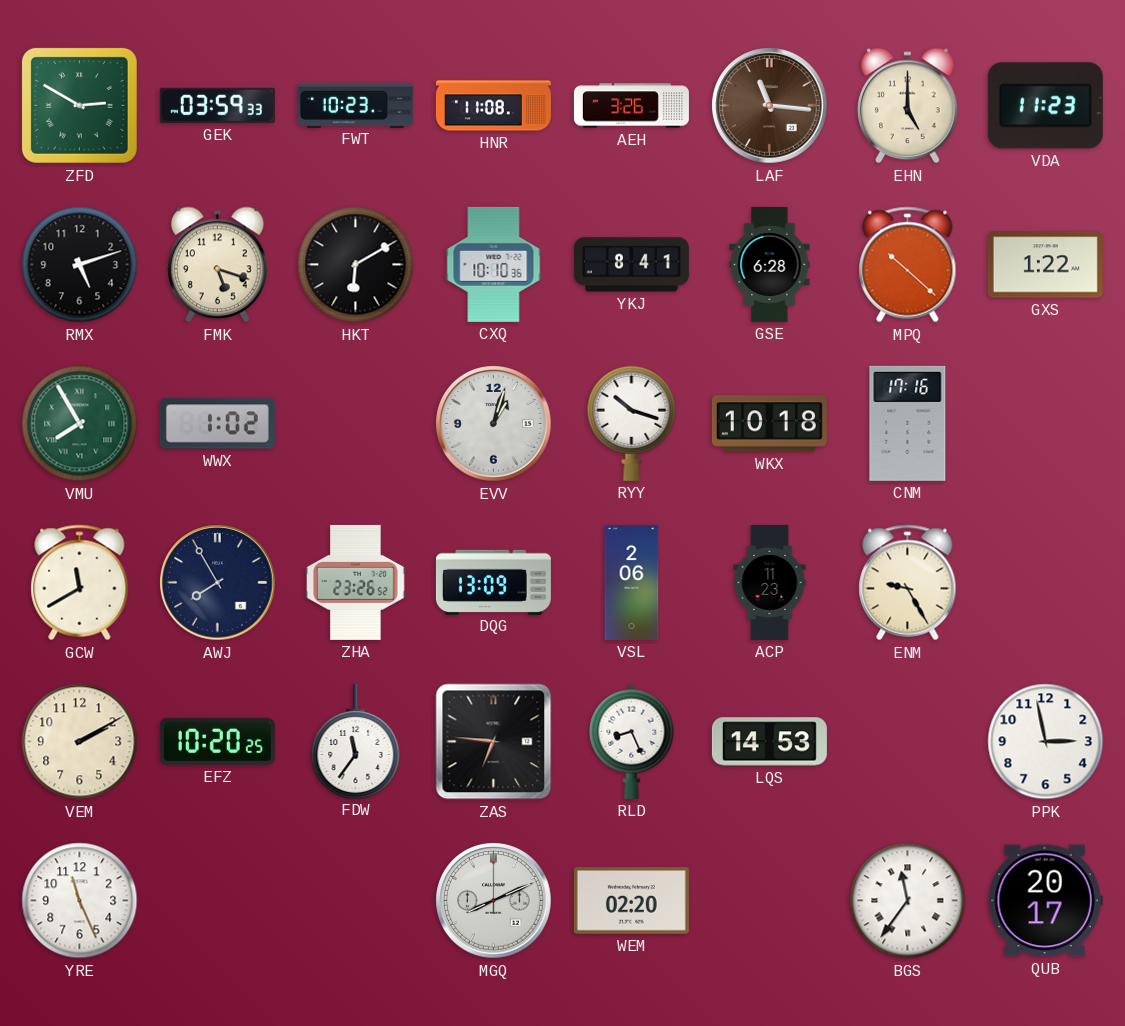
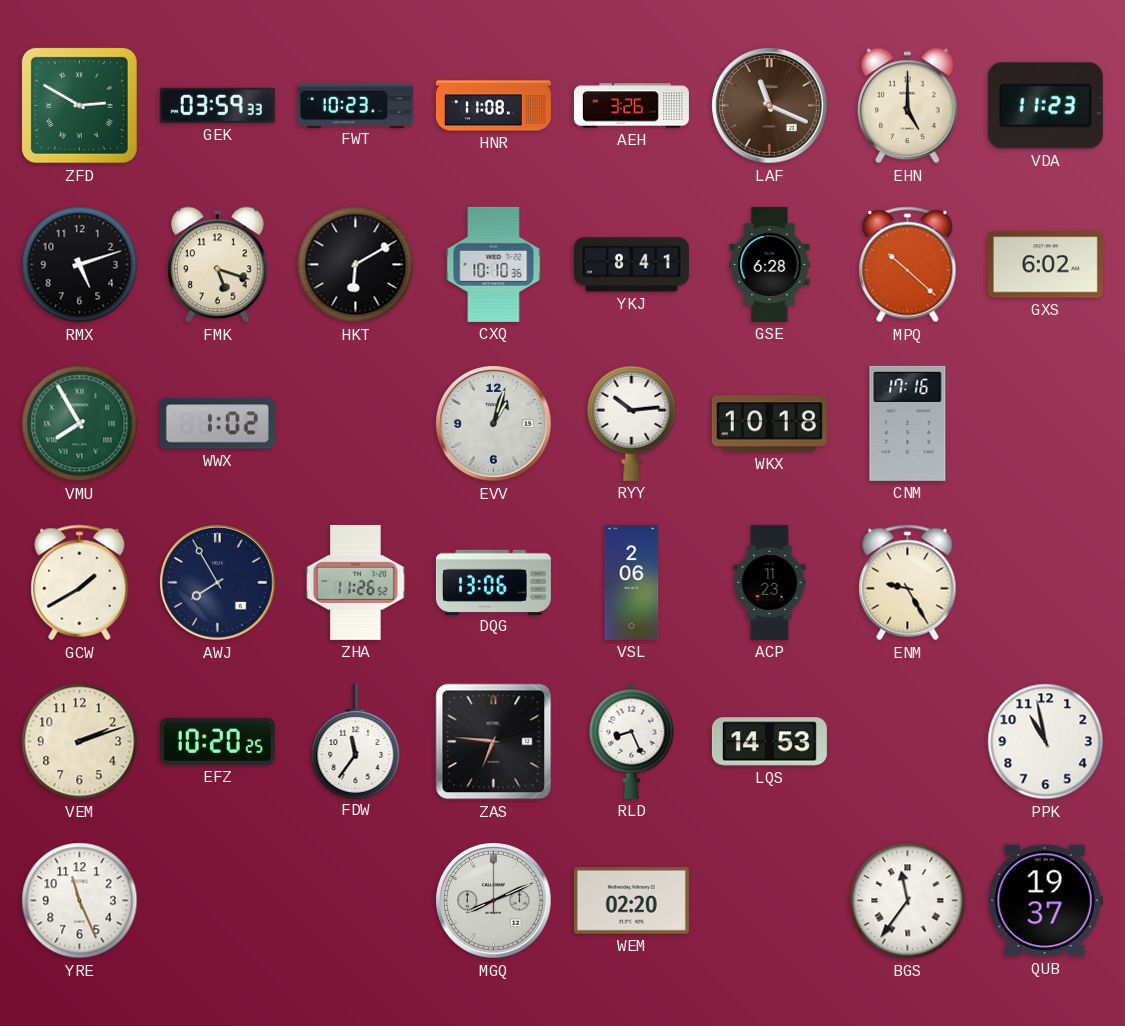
LAF: 11:16 -> 11:19
GXS: 1:22 -> 6:02
RYY: 10:18 -> 10:14
GCW: 11:40 -> 1:40
ZHA: 23:26 -> 11:26
DQG: 13:09 -> 13:06
VEM: 2:10 -> 2:12
PPK: 2:58 -> 10:58
QUB: 20:17 -> 19:37
